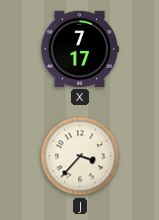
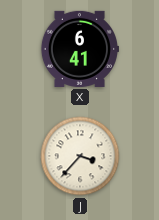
X: 7:17 -> 6:41
